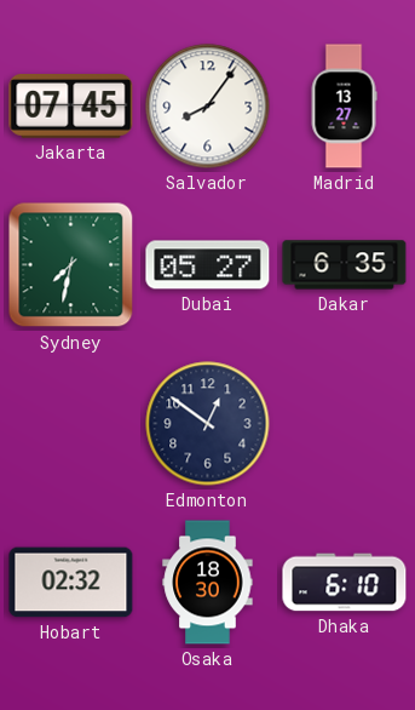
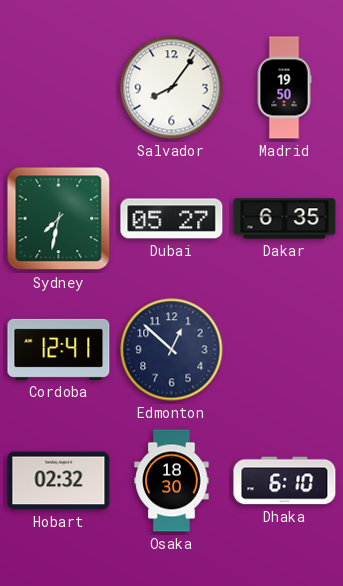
Jakarta: 07:45 -> none
Madrid: 13:27 -> 19:50
Cordoba: none -> 12:41
Edmonton: 12:51 -> 12:52
